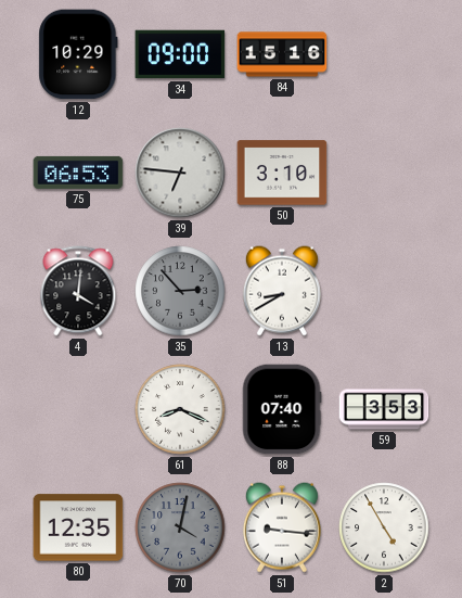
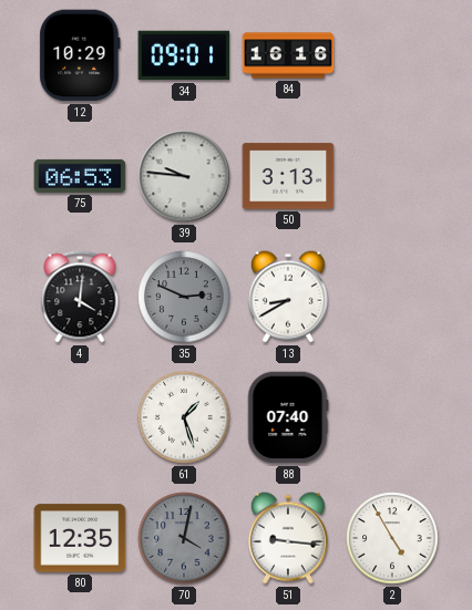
34: 09:00 -> 09:01
84: 15:16 -> 16:16
39: 6:46 -> 9:46
50: 3:10 -> 3:13
35: 2:53 -> 2:49
61: 8:19 -> 1:27
59: 3:53 -> none
